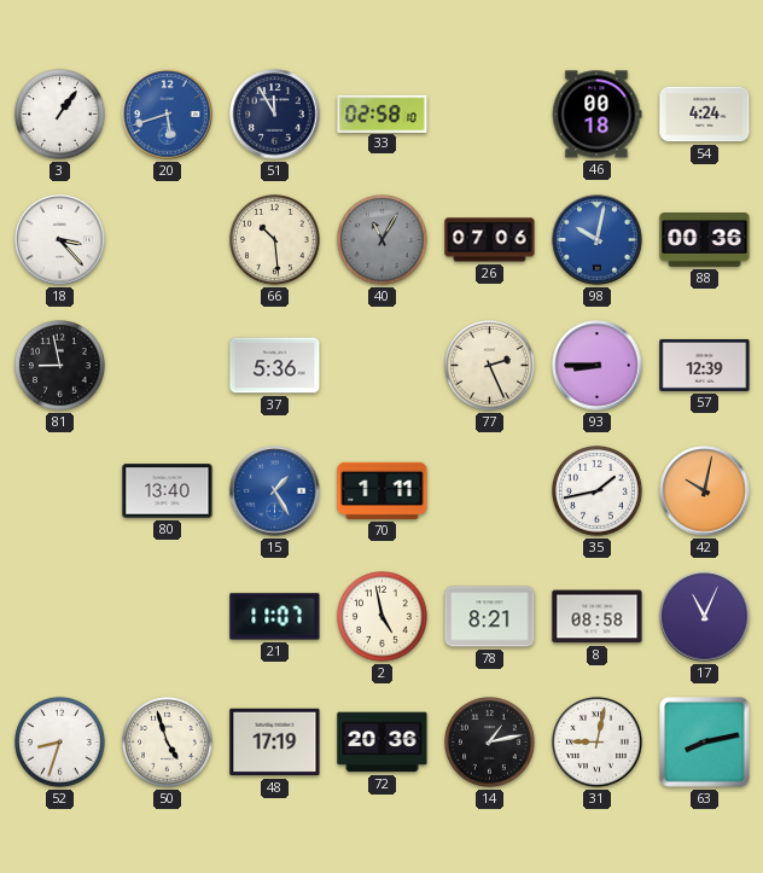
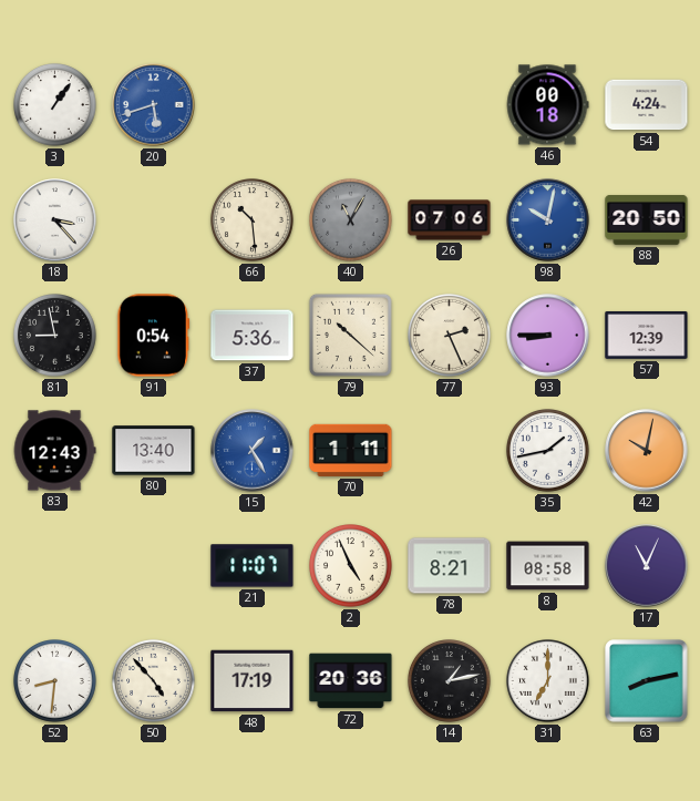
51: 11:55 -> none
33: 02:58 -> none
88: 00:36 -> 20:50
91: none -> 0:54
79: none -> 10:22
83: none -> 12:43
2: 4:58 -> 4:56
52: 8:33 -> 8:31
50: 4:57 -> 4:53
31: 9:02 -> 7:00
